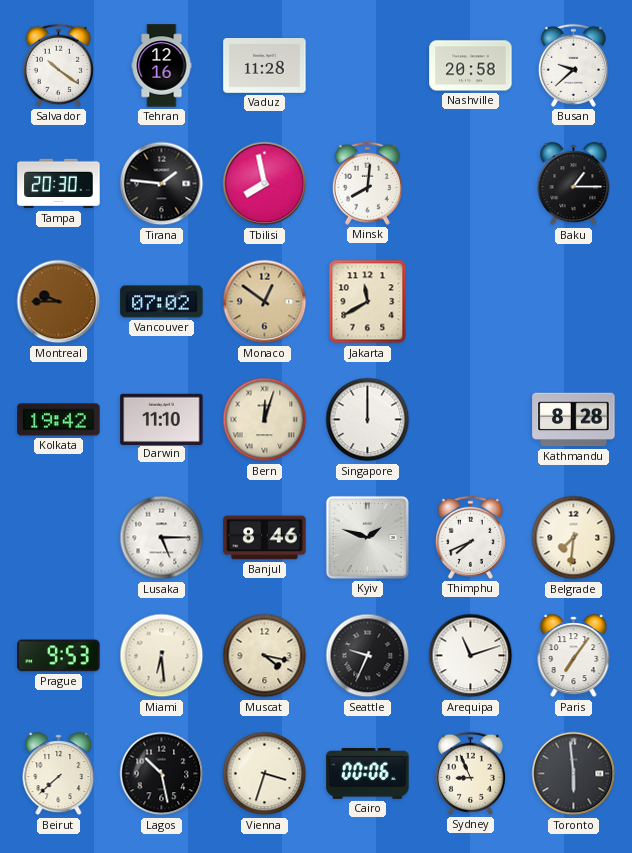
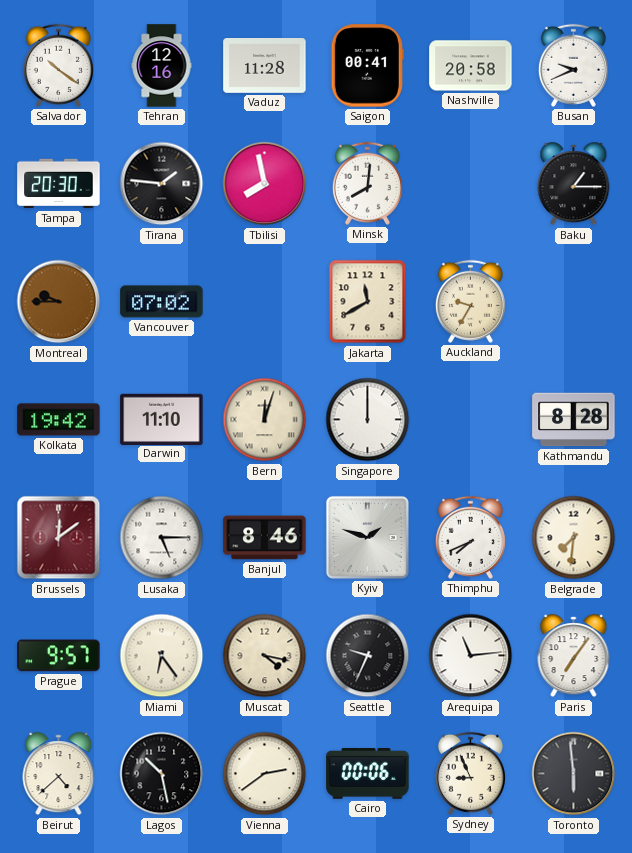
Saigon: none -> 00:41
Busan: 9:38 -> 9:41
Monaco: 12:51 -> none
Auckland: none -> 9:35
Brussels: none -> 12:09
Prague: 9:53 -> 9:57
Miami: 6:29 -> 6:24
Arequipa: 11:12 -> 11:14
Beirut: 7:38 -> 4:38
Vienna: 3:33 -> 2:39
